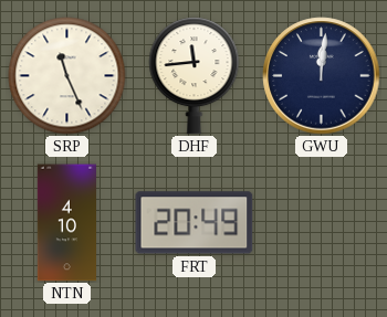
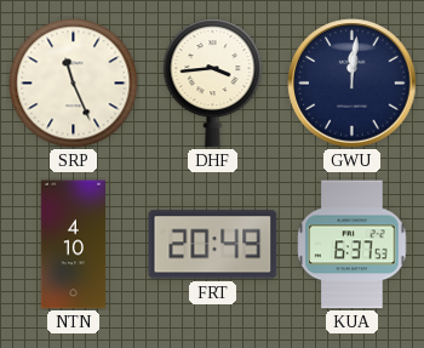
DHF: 11:44 -> 3:44
KUA: none -> 6:37
